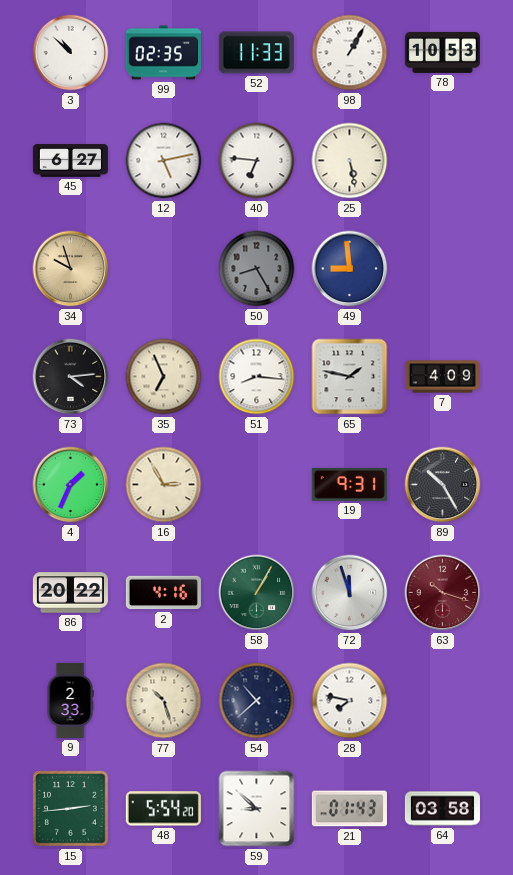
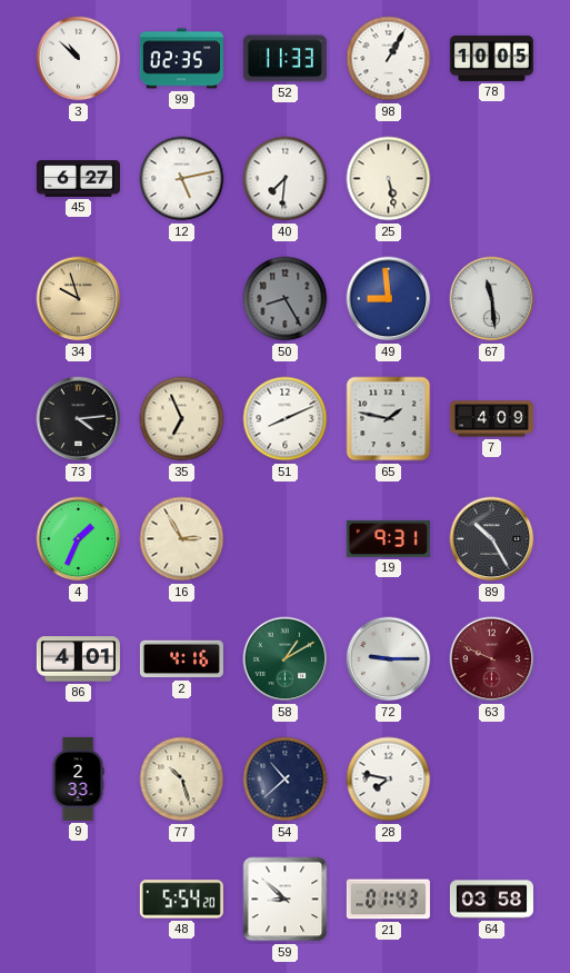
78: 10:53 -> 10:05
40: 6:46 -> 7:31
67: none -> 11:29
51: 8:16 -> 8:11
86: 20:22 -> 4:01
58: 1:05 -> 1:10
72: 11:57 -> 9:15
63: 10:18 -> 9:49
15: 2:44 -> none
